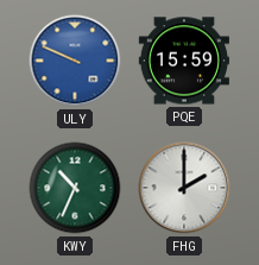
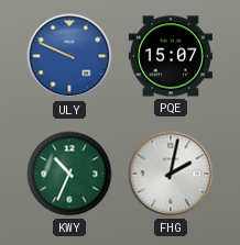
PQE: 15:59 -> 15:07
FHG: 2:00 -> 2:02
